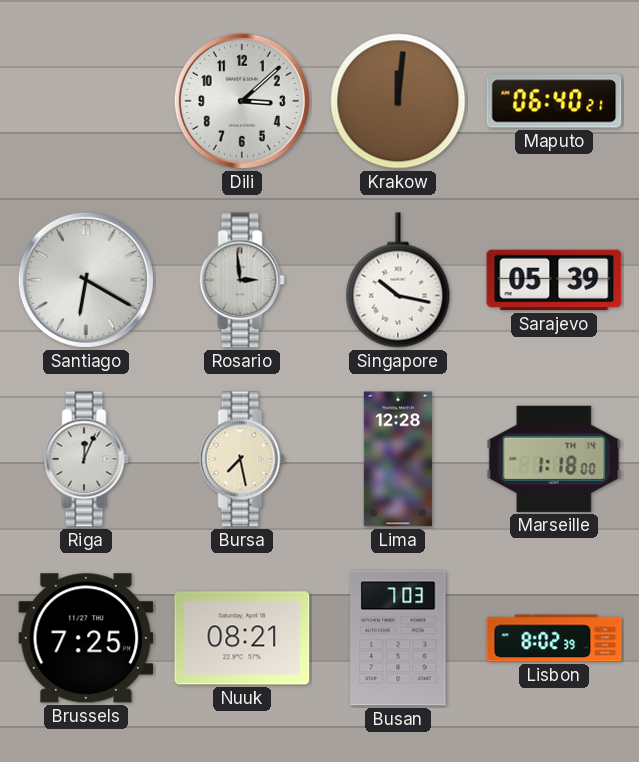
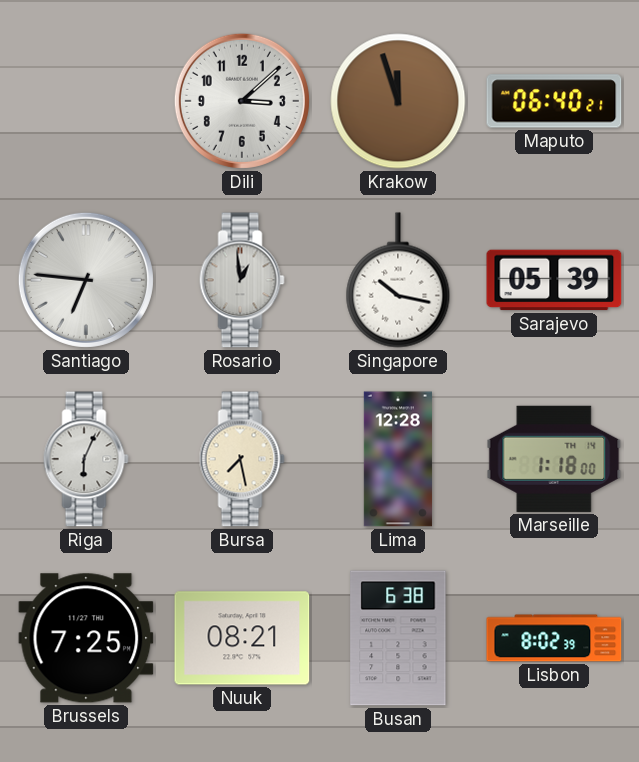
Krakow: 12:01 -> 11:57
Santiago: 6:20 -> 6:46
Rosario: 2:59 -> 12:59
Riga: 12:04 -> 6:04
Busan: 7:03 -> 6:38
